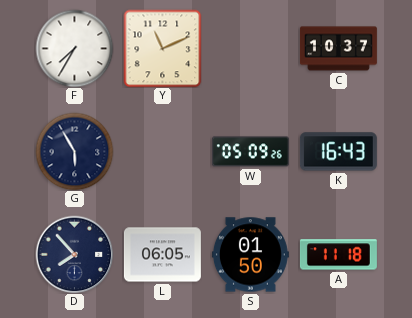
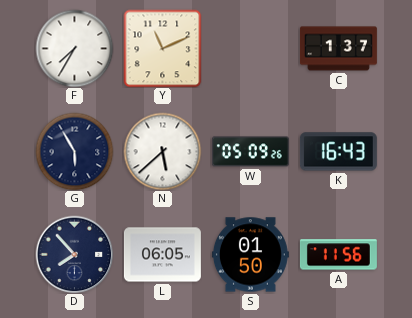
C: 10:37 -> 1:37
N: none -> 5:38
A: 11:18 -> 11:56
